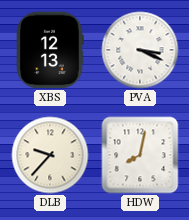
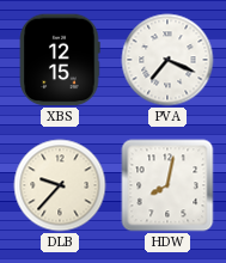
XBS: 12:13 -> 12:15
PVA: 3:19 -> 7:19
